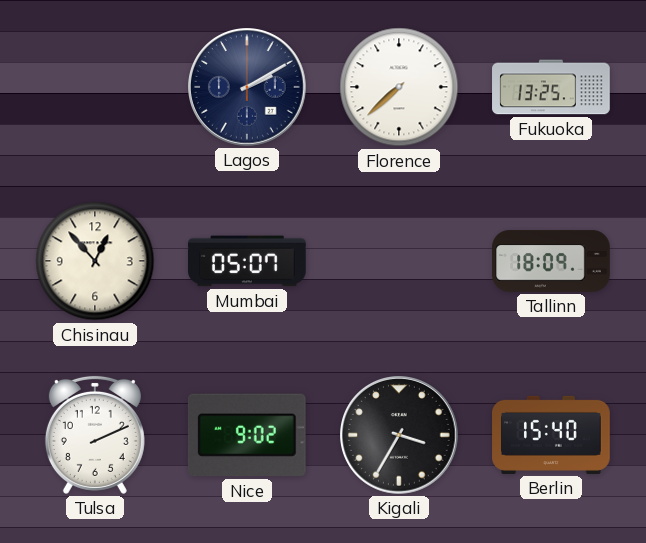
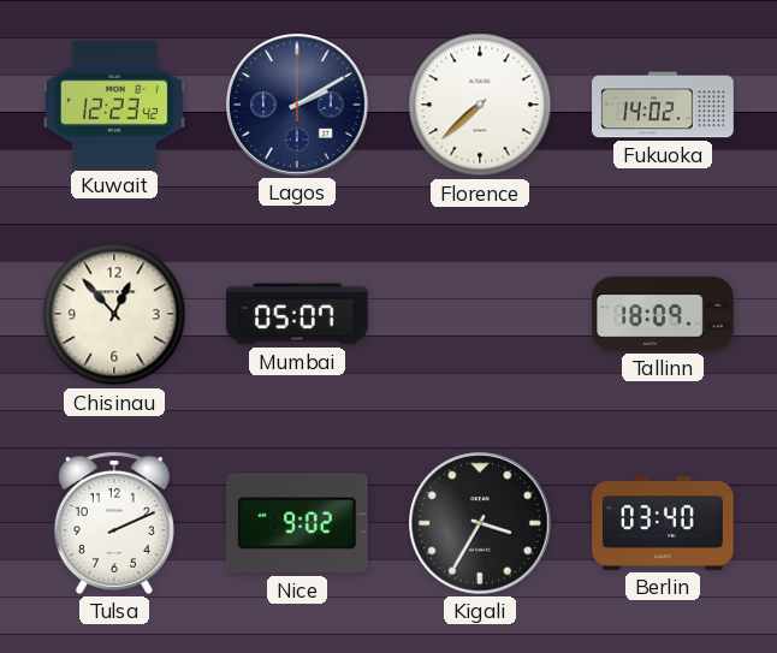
Kuwait: none -> 12:23
Fukuoka: 13:25 -> 14:02
Berlin: 15:40 -> 03:40
